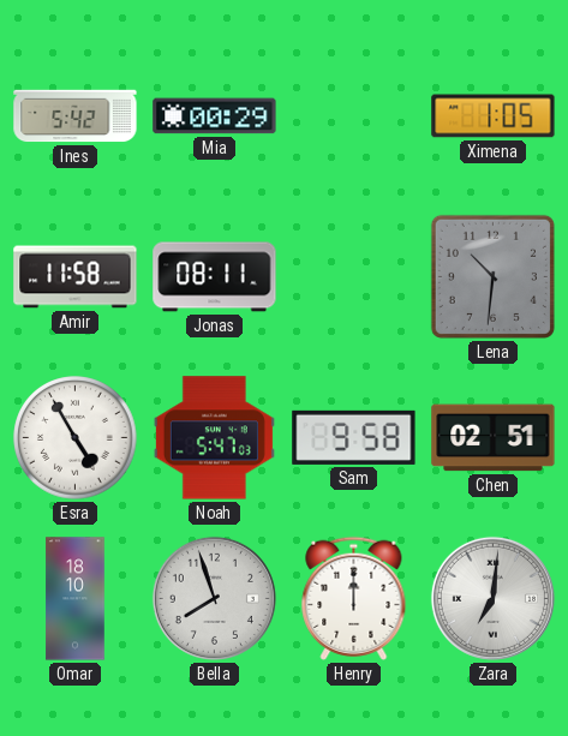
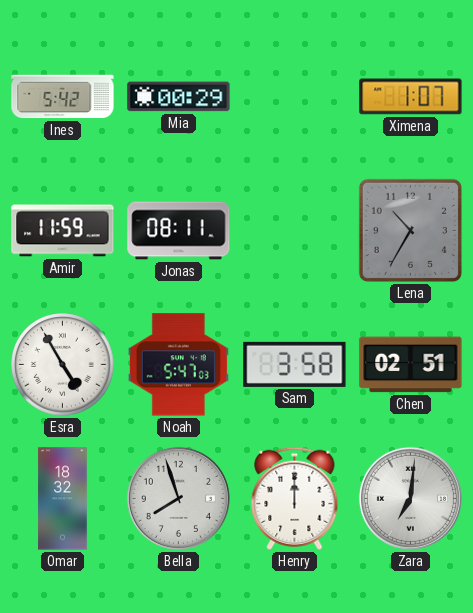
Ximena: 1:05 -> 1:07
Amir: 11:58 -> 11:59
Lena: 10:31 -> 10:35
Sam: 9:58 -> 3:58
Omar: 18:10 -> 18:32
